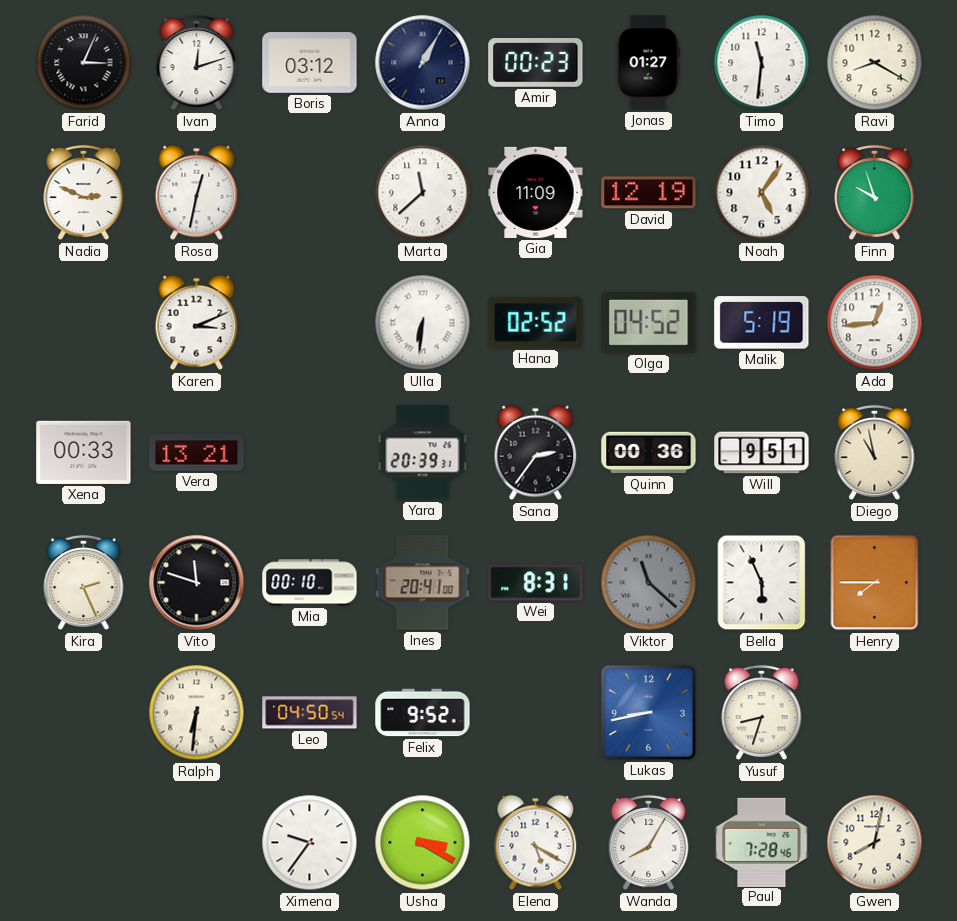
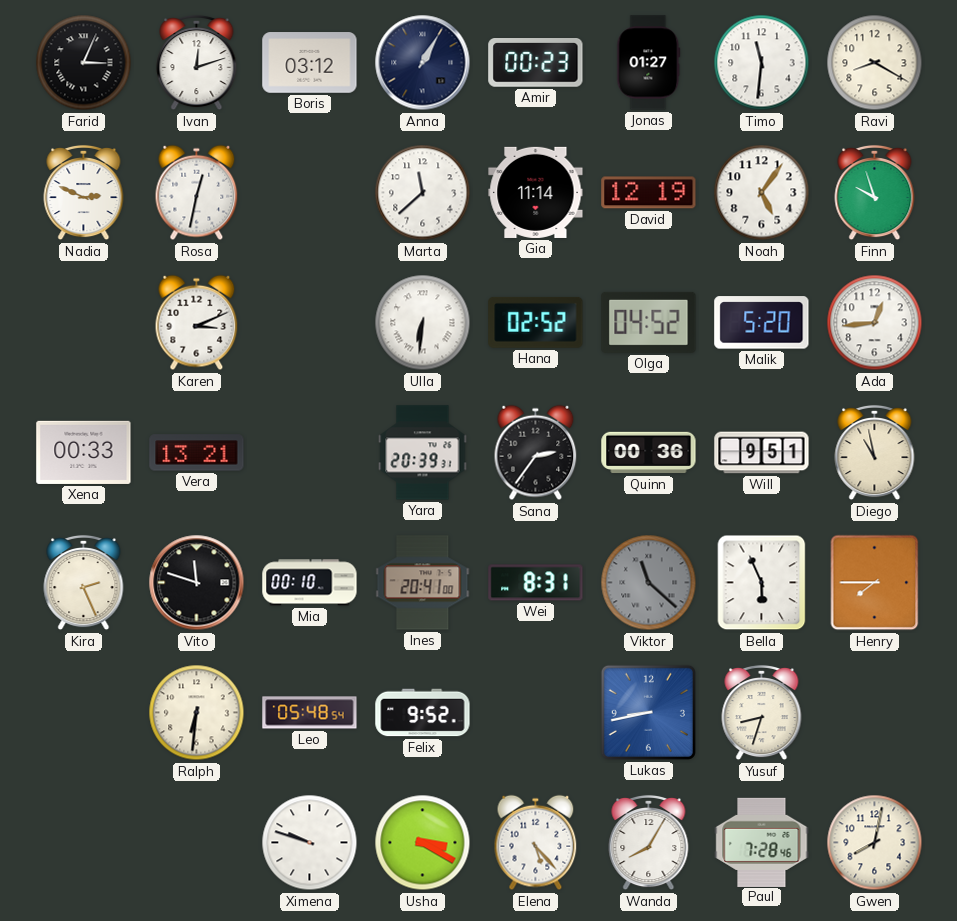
Gia: 11:09 -> 11:14
Malik: 5:19 -> 5:20
Leo: 04:50 -> 05:48
Ximena: 9:36 -> 9:48
Elena: 5:20 -> 5:23
